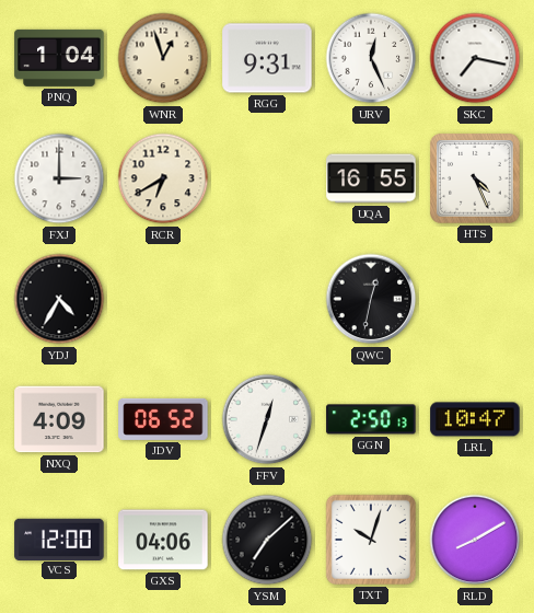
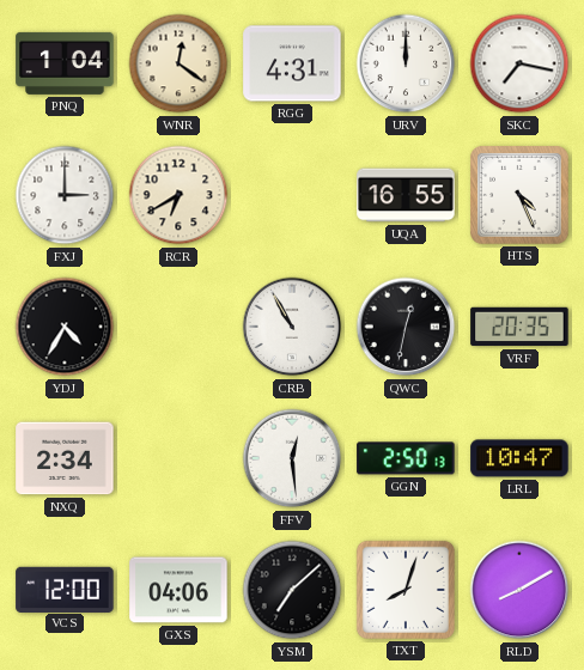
WNR: 12:57 -> 12:21
RGG: 9:31 -> 4:31
URV: 12:26 -> 12:00
CRB: none -> 10:55
VRF: none -> 20:35
NXQ: 4:09 -> 2:34
JDV: 06:52 -> none
FFV: 12:33 -> 12:29
TXT: 10:03 -> 8:03
